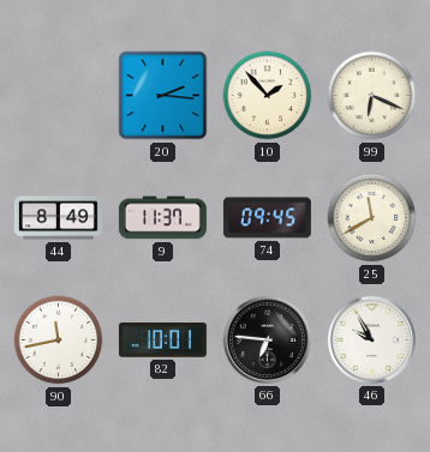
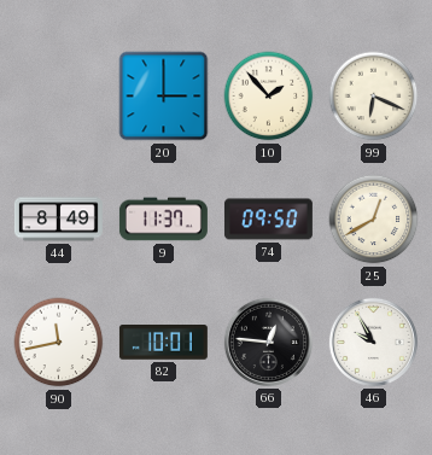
20: 2:16 -> 3:00
74: 09:45 -> 09:50
25: 11:40 -> 12:40
66: 6:46 -> 12:46
